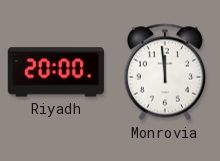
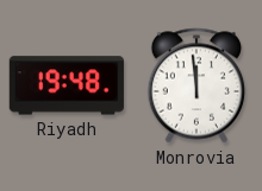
Riyadh: 20:00 -> 19:48
